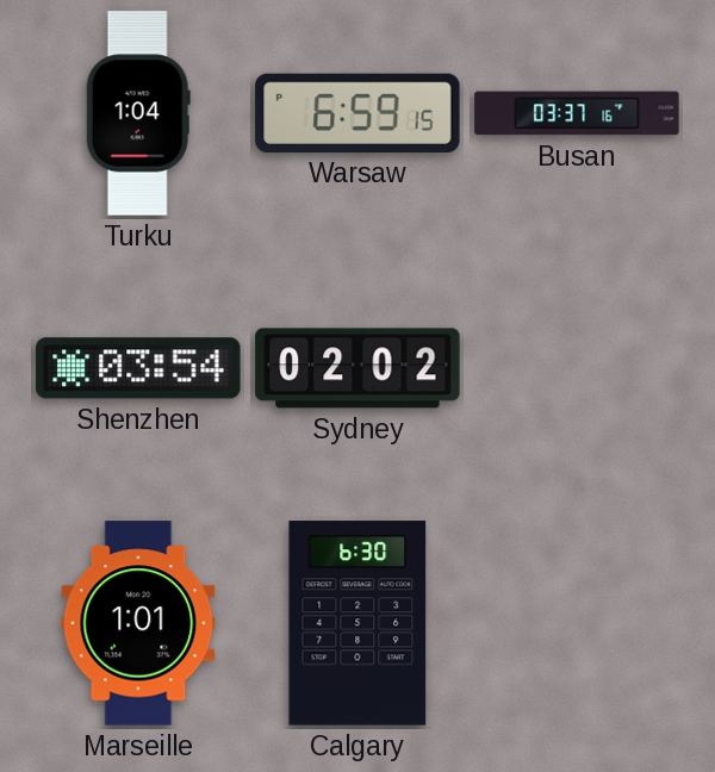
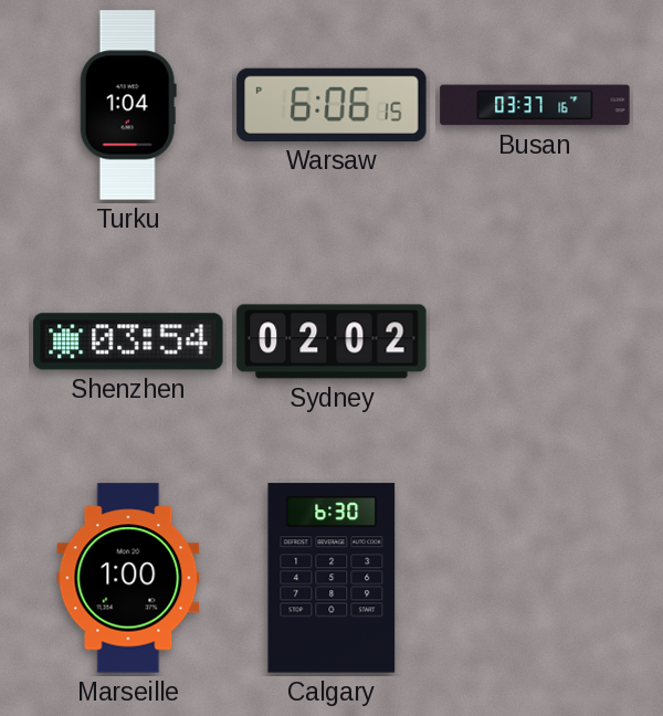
Warsaw: 6:59 -> 6:06
Marseille: 1:01 -> 1:00
